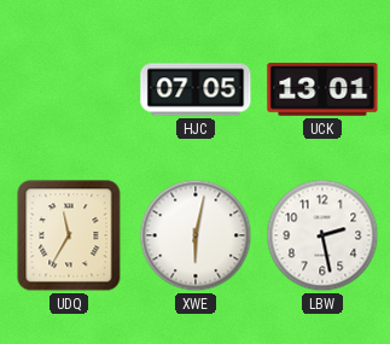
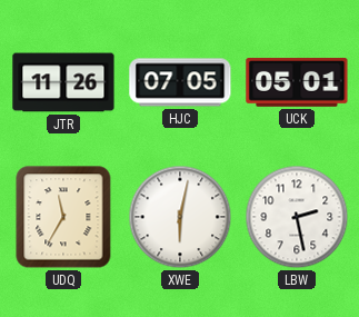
JTR: none -> 11:26
UCK: 13:01 -> 05:01
